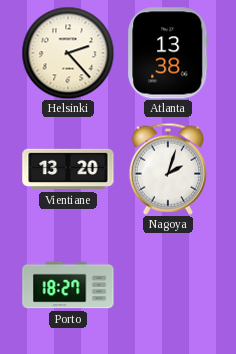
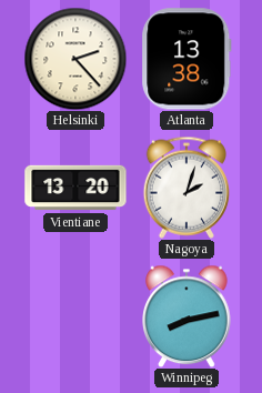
Porto: 18:27 -> none
Winnipeg: none -> 8:13
